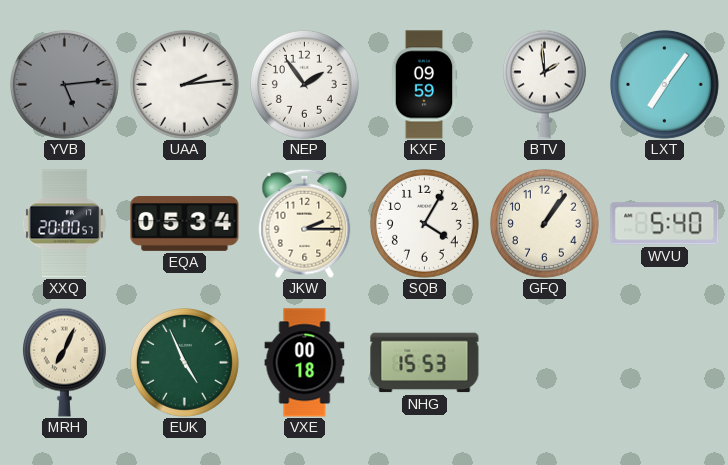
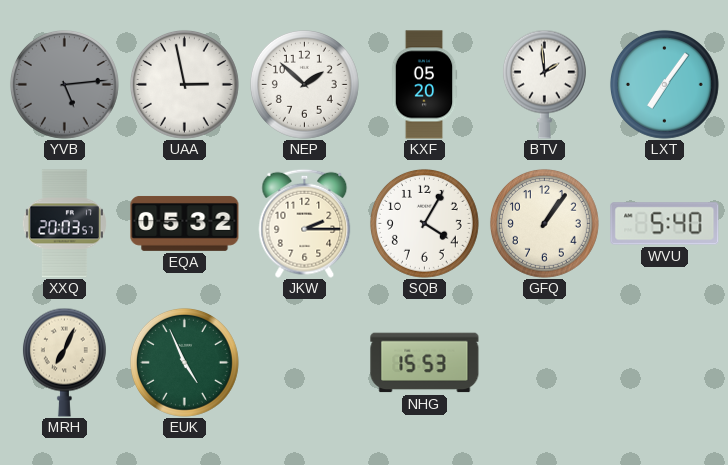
UAA: 2:14 -> 2:58
NEP: 1:54 -> 1:52
KXF: 09:59 -> 05:20
XXQ: 20:00 -> 20:03
EQA: 05:34 -> 05:32
VXE: 00:18 -> none
